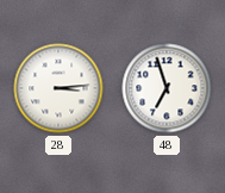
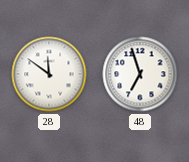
28: 3:14 -> 11:51
